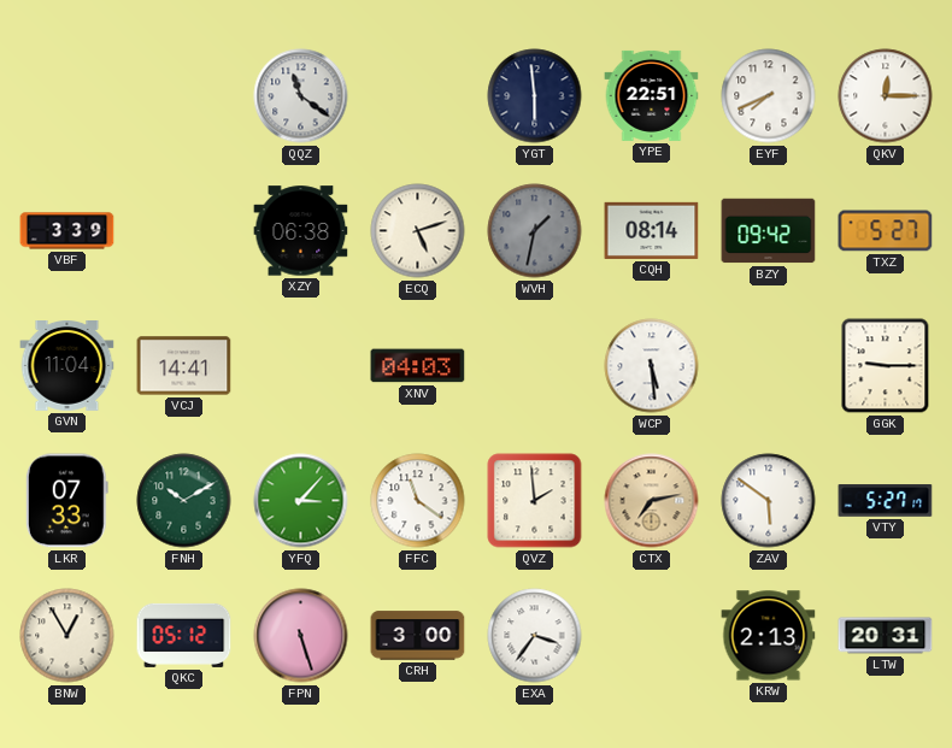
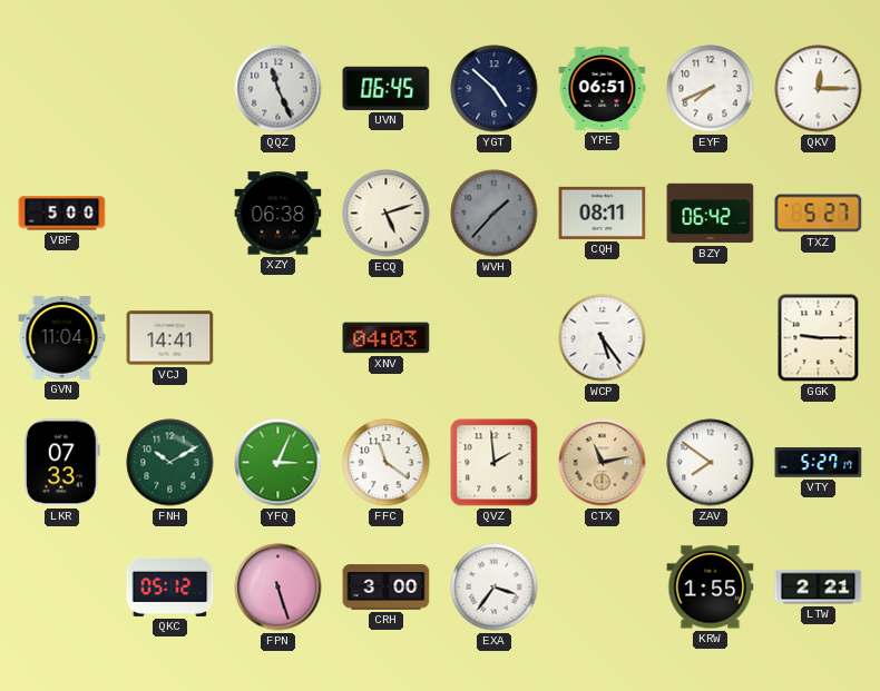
QQZ: 11:21 -> 11:26
UVN: none -> 06:45
YGT: 5:59 -> 4:52
YPE: 22:51 -> 06:51
VBF: 3:39 -> 5:00
WVH: 1:32 -> 1:37
CQH: 08:14 -> 08:11
BZY: 09:42 -> 06:42
WCP: 5:29 -> 5:24
YFQ: 3:07 -> 3:04
CTX: 7:13 -> 11:13
ZAV: 5:51 -> 7:51
BNW: 12:55 -> none
KRW: 2:13 -> 1:55
LTW: 20:31 -> 2:21
